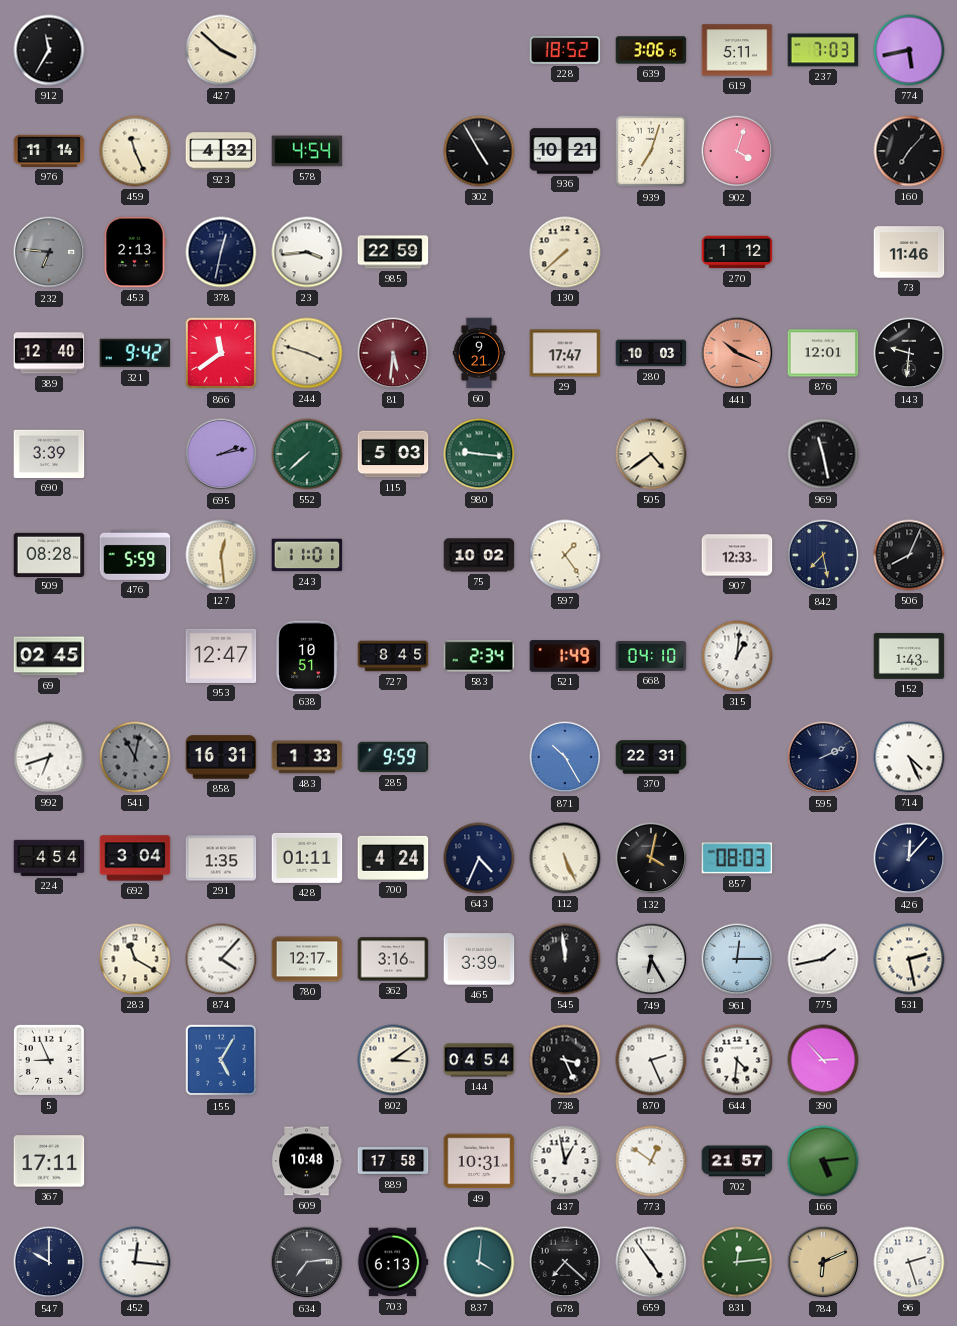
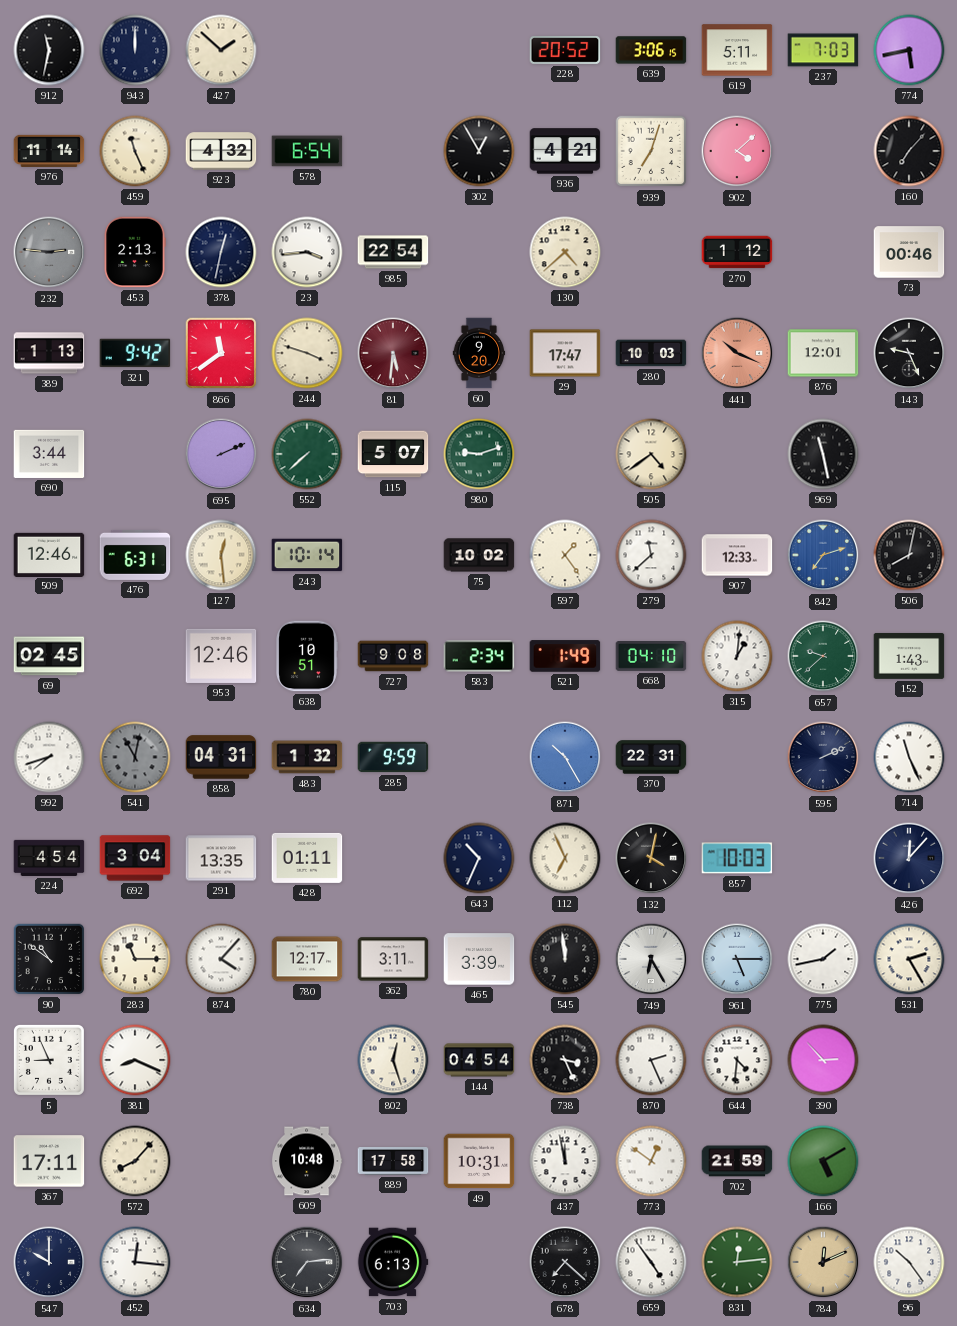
912: 11:35 -> 11:32
943: none -> 12:00
427: 3:52 -> 1:52
228: 18:52 -> 20:52
578: 4:54 -> 6:54
302: 4:55 -> 12:55
936: 10:21 -> 4:21
902: 4:03 -> 4:08
232: 6:46 -> 2:46
985: 22:59 -> 22:54
130: 7:38 -> 4:38
73: 11:46 -> 00:46
389: 12:40 -> 1:13
60: 9:21 -> 9:20
143: 9:31 -> 9:26
690: 3:39 -> 3:44
695: 2:13 -> 2:11
115: 5:03 -> 5:07
980: 9:16 -> 9:12
509: 08:28 -> 12:46
476: 5:59 -> 6:31
243: 11:01 -> 10:14
279: none -> 11:38
842: 7:28 -> 7:12
842 dial: navy -> blue
506: 8:04 -> 8:02
953: 12:47 -> 12:46
727: 8:45 -> 9:08
657: none -> 9:38
992: 6:42 -> 7:42
858: 16:31 -> 04:31
483: 1:33 -> 1:32
714: 4:26 -> 11:26
291: 1:35 -> 13:35
700: 4:24 -> none
643: 4:34 -> 10:34
112: 5:26 -> 6:56
857: 08:03 -> 10:03
90: none -> 10:51
283: 11:20 -> 11:15
362: 3:16 -> 3:11
961: 12:15 -> 5:15
531: 2:28 -> 2:25
381: none -> 8:19
155: 5:05 -> none
802: 3:09 -> 12:27
572: none -> 8:07
437: 12:58 -> 11:58
702: 21:57 -> 21:59
166: 5:14 -> 5:10
837: 4:01 -> none
784: 6:11 -> 12:11
96: 2:27 -> 10:24
